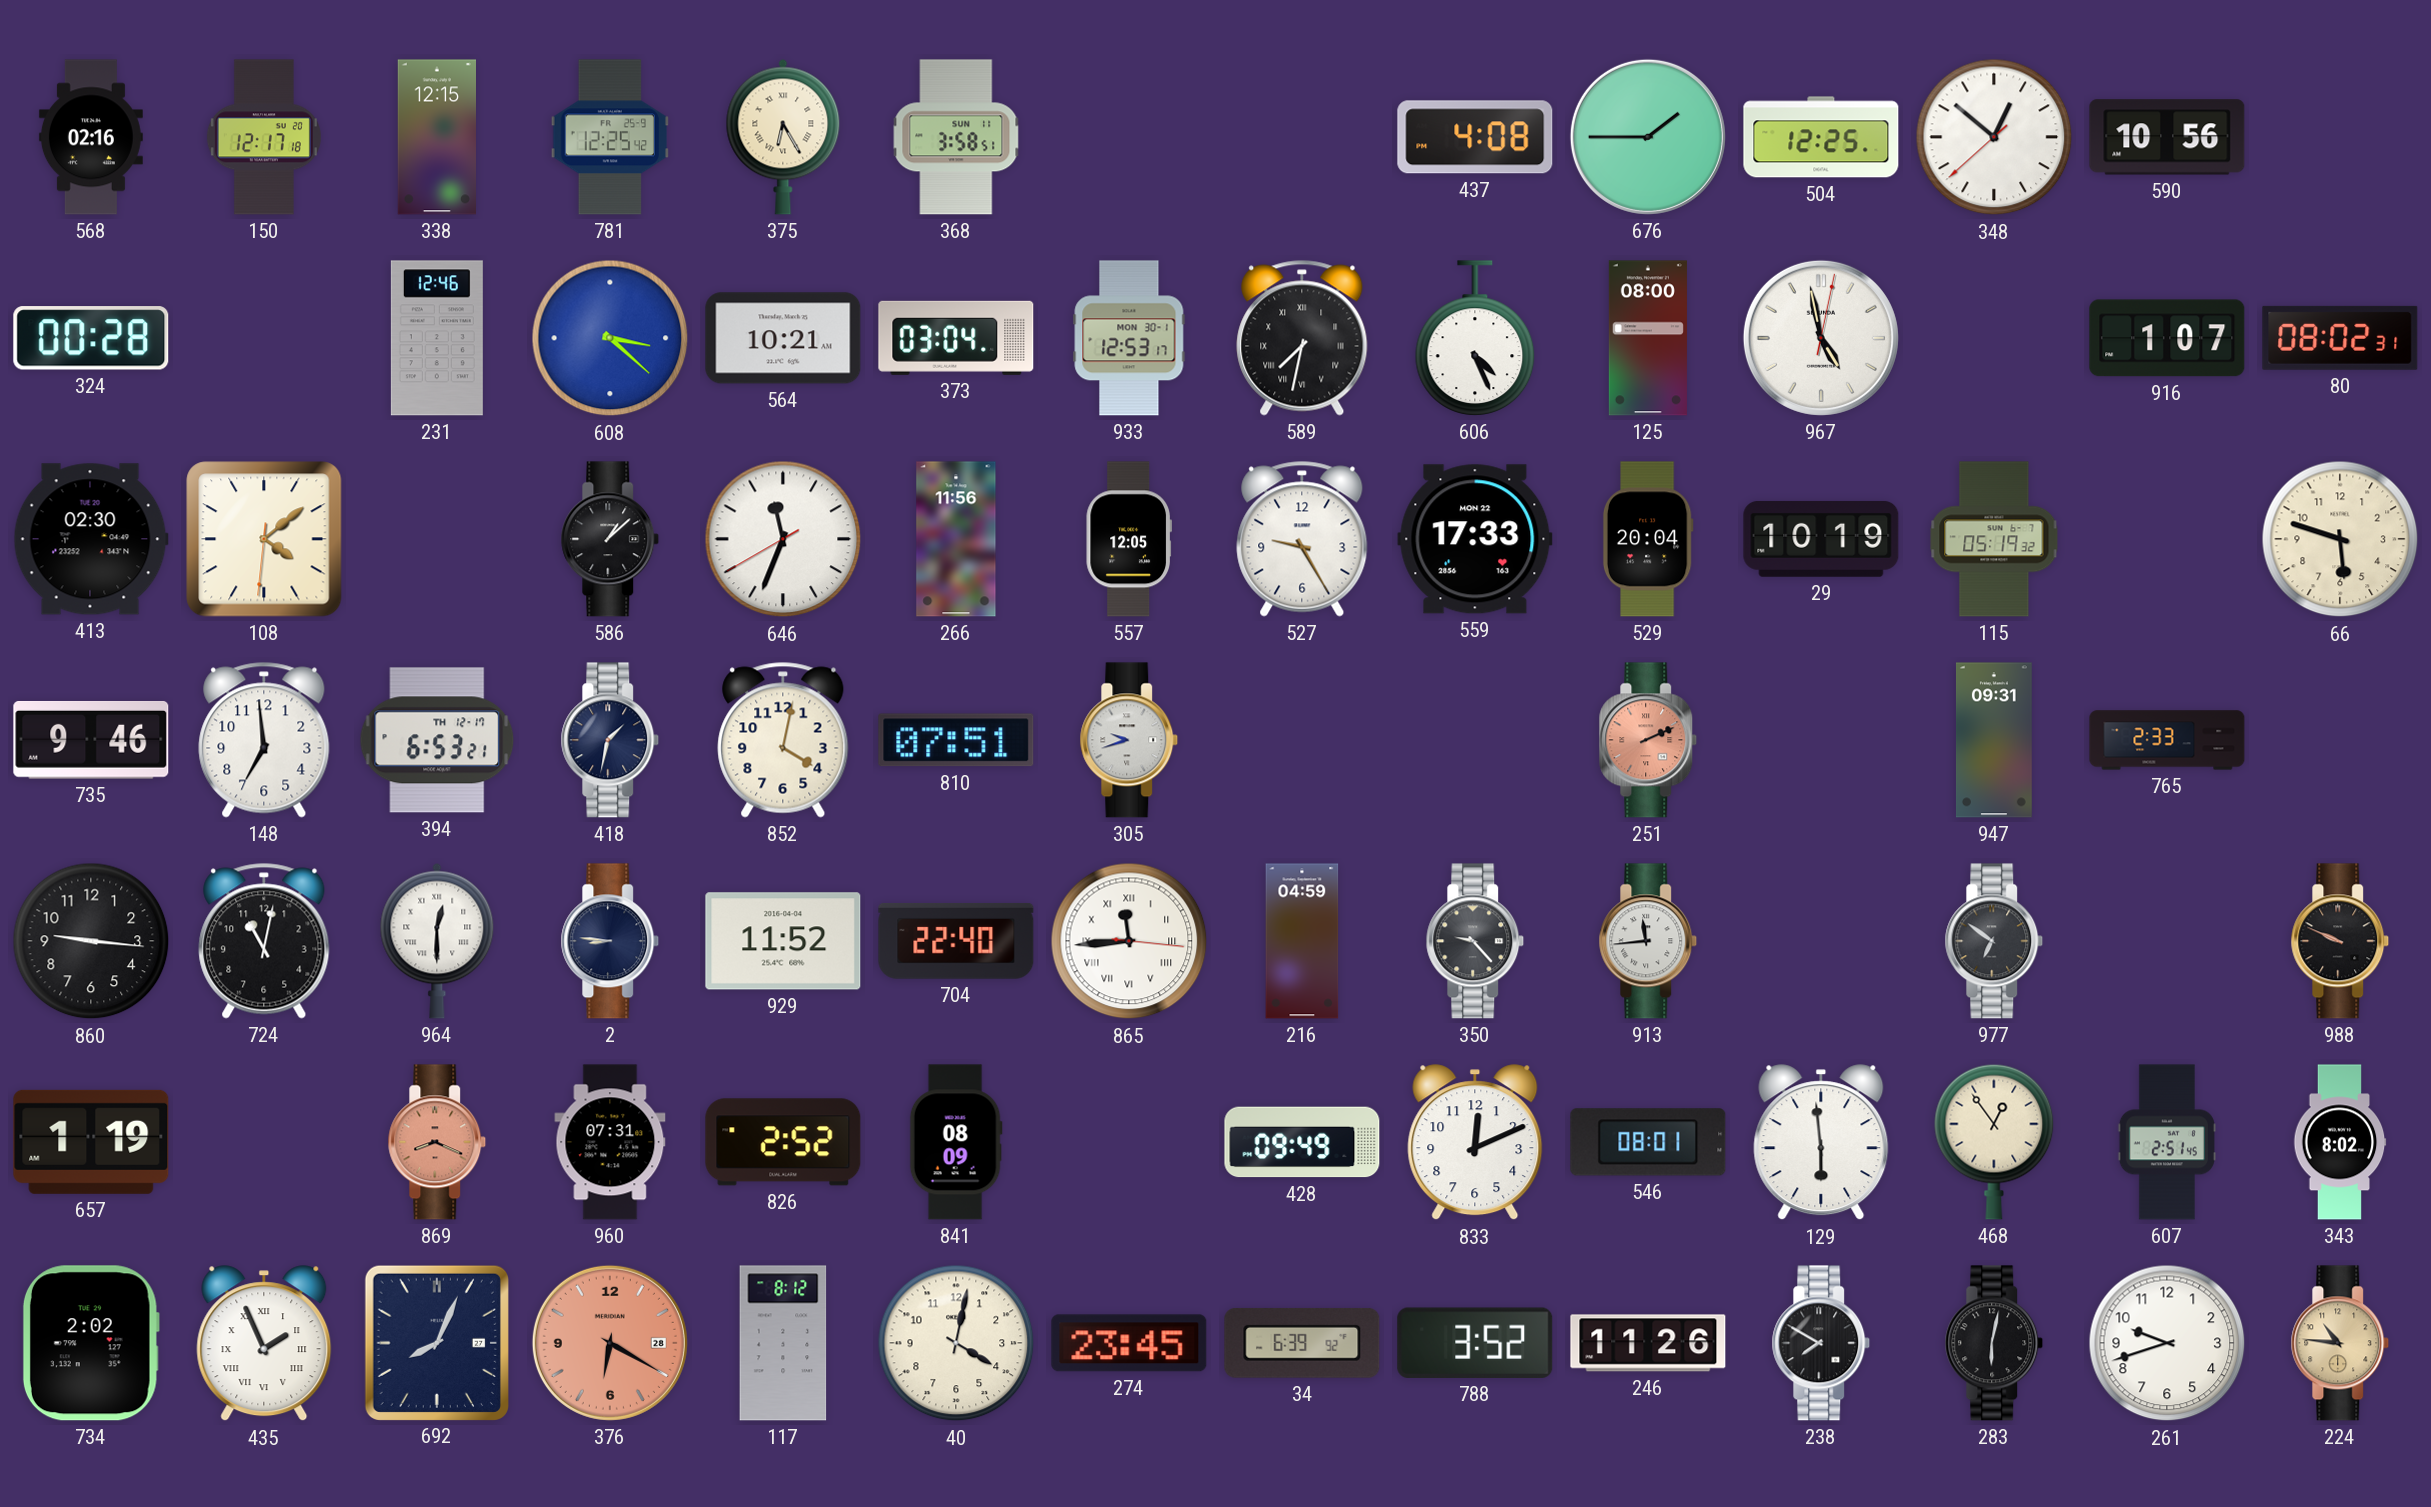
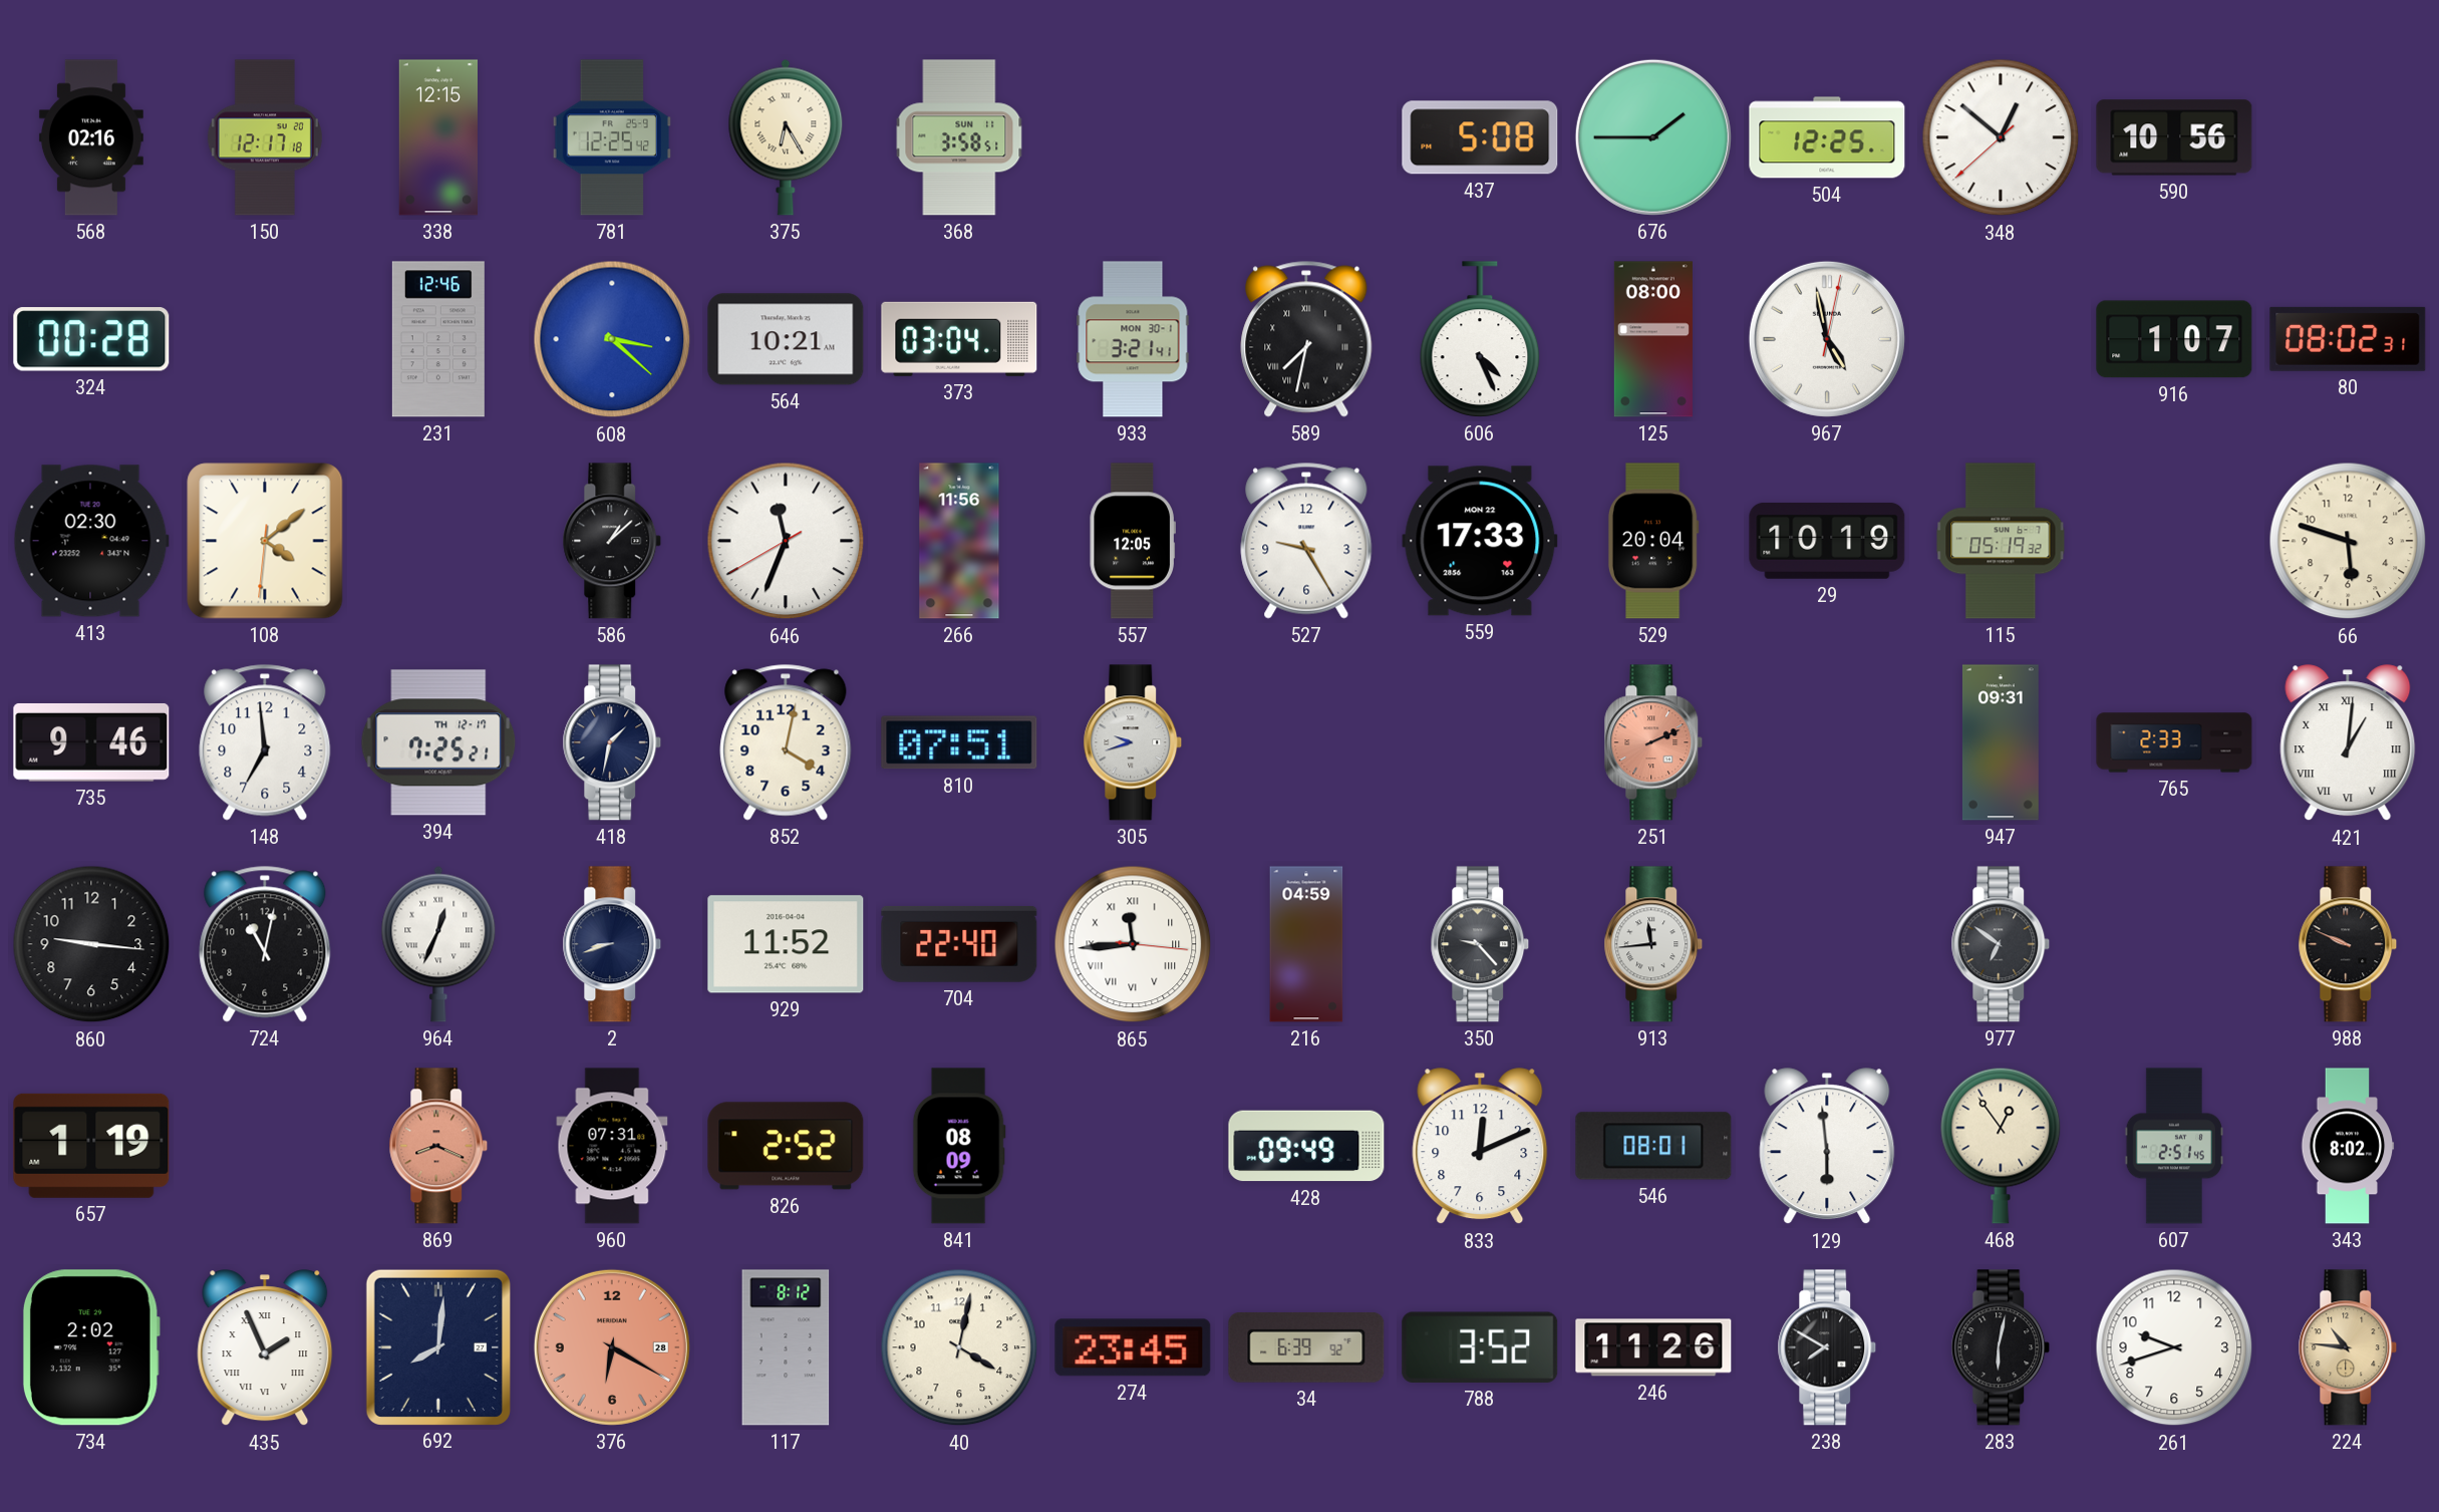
437: 4:08 -> 5:08
933: 12:53 -> 3:21
394: 6:53 -> 7:25
421: none -> 1:01
964: 12:30 -> 12:34
2: 8:46 -> 8:42
692: 8:04 -> 8:01
